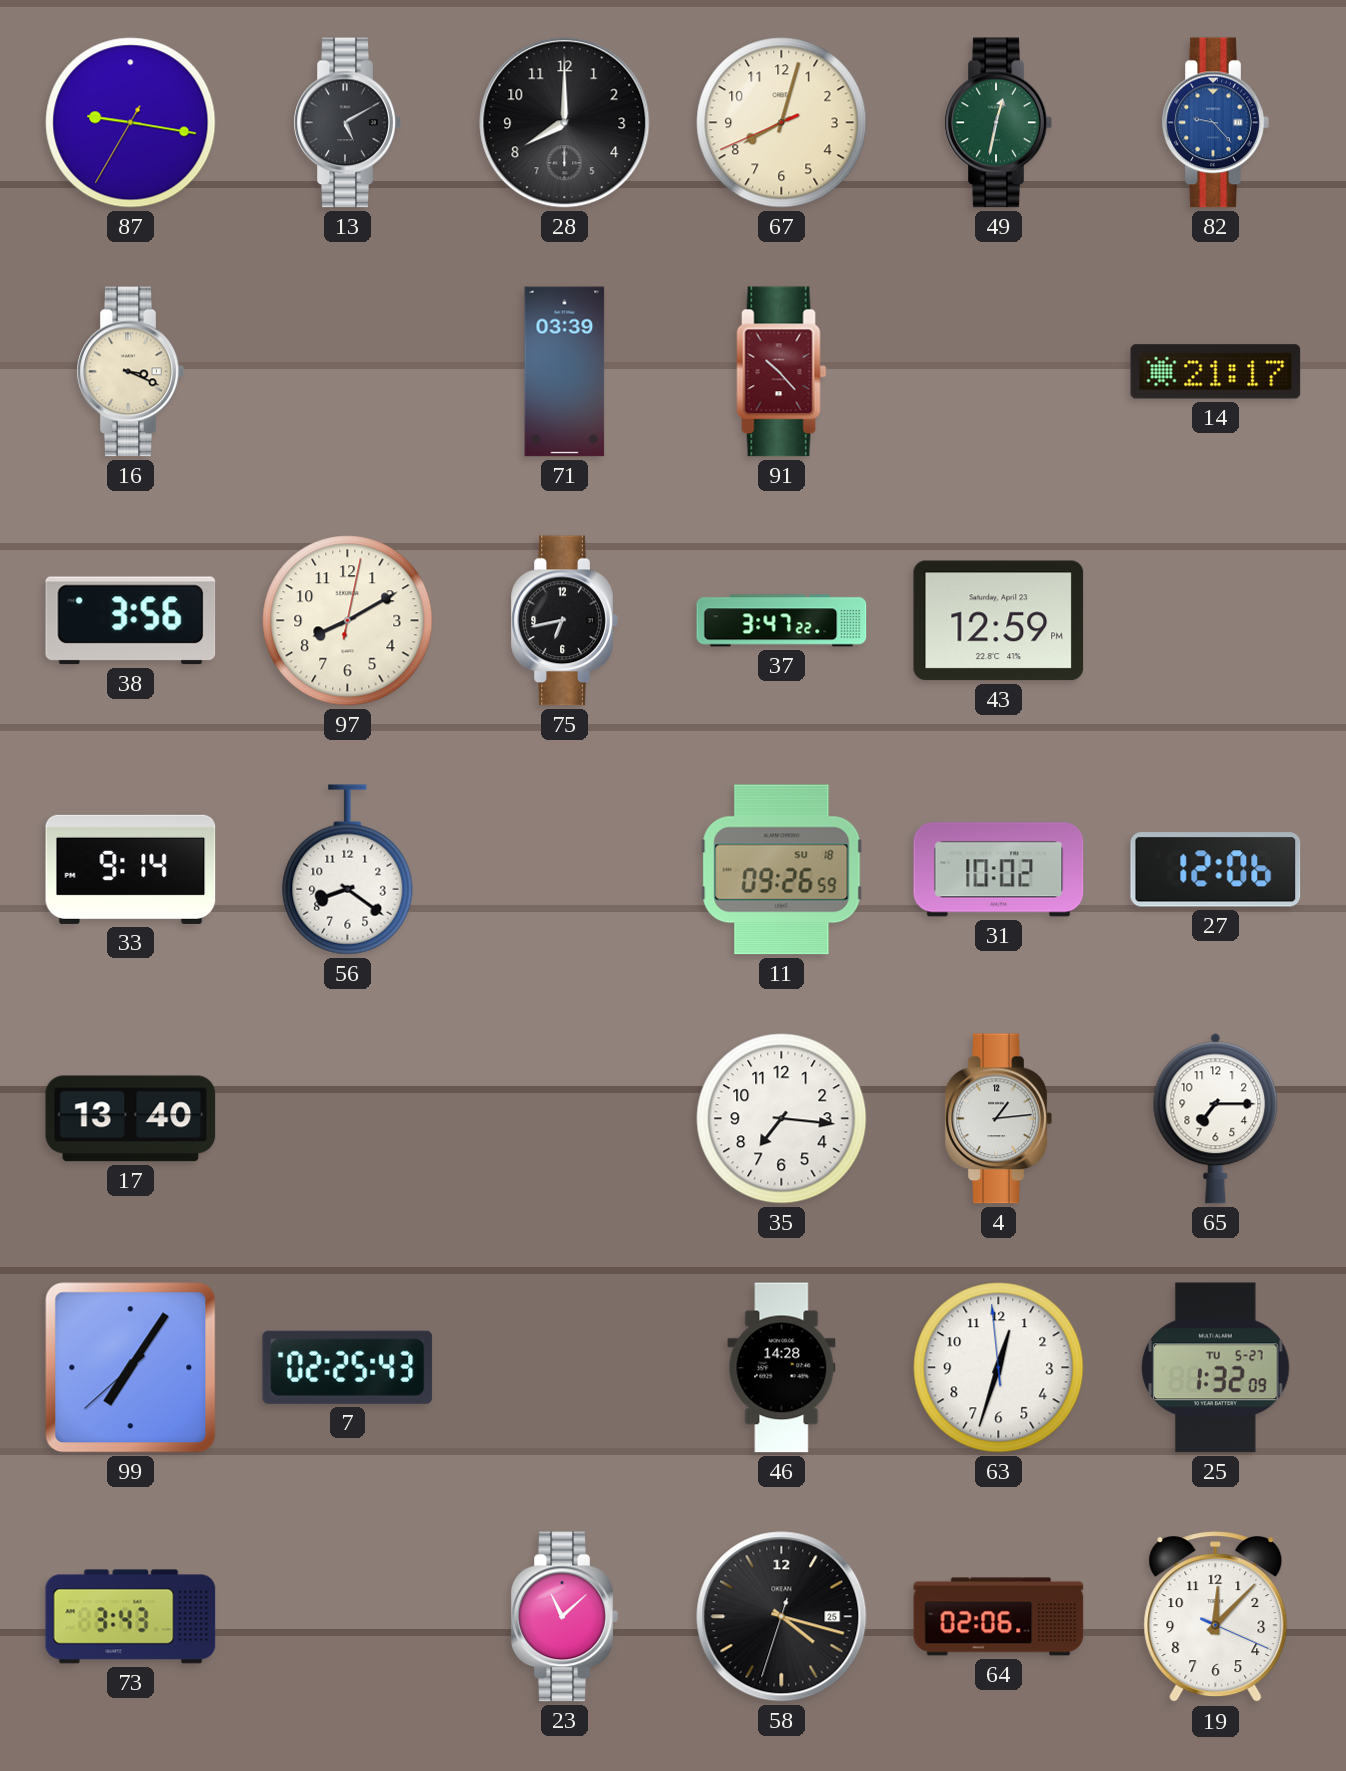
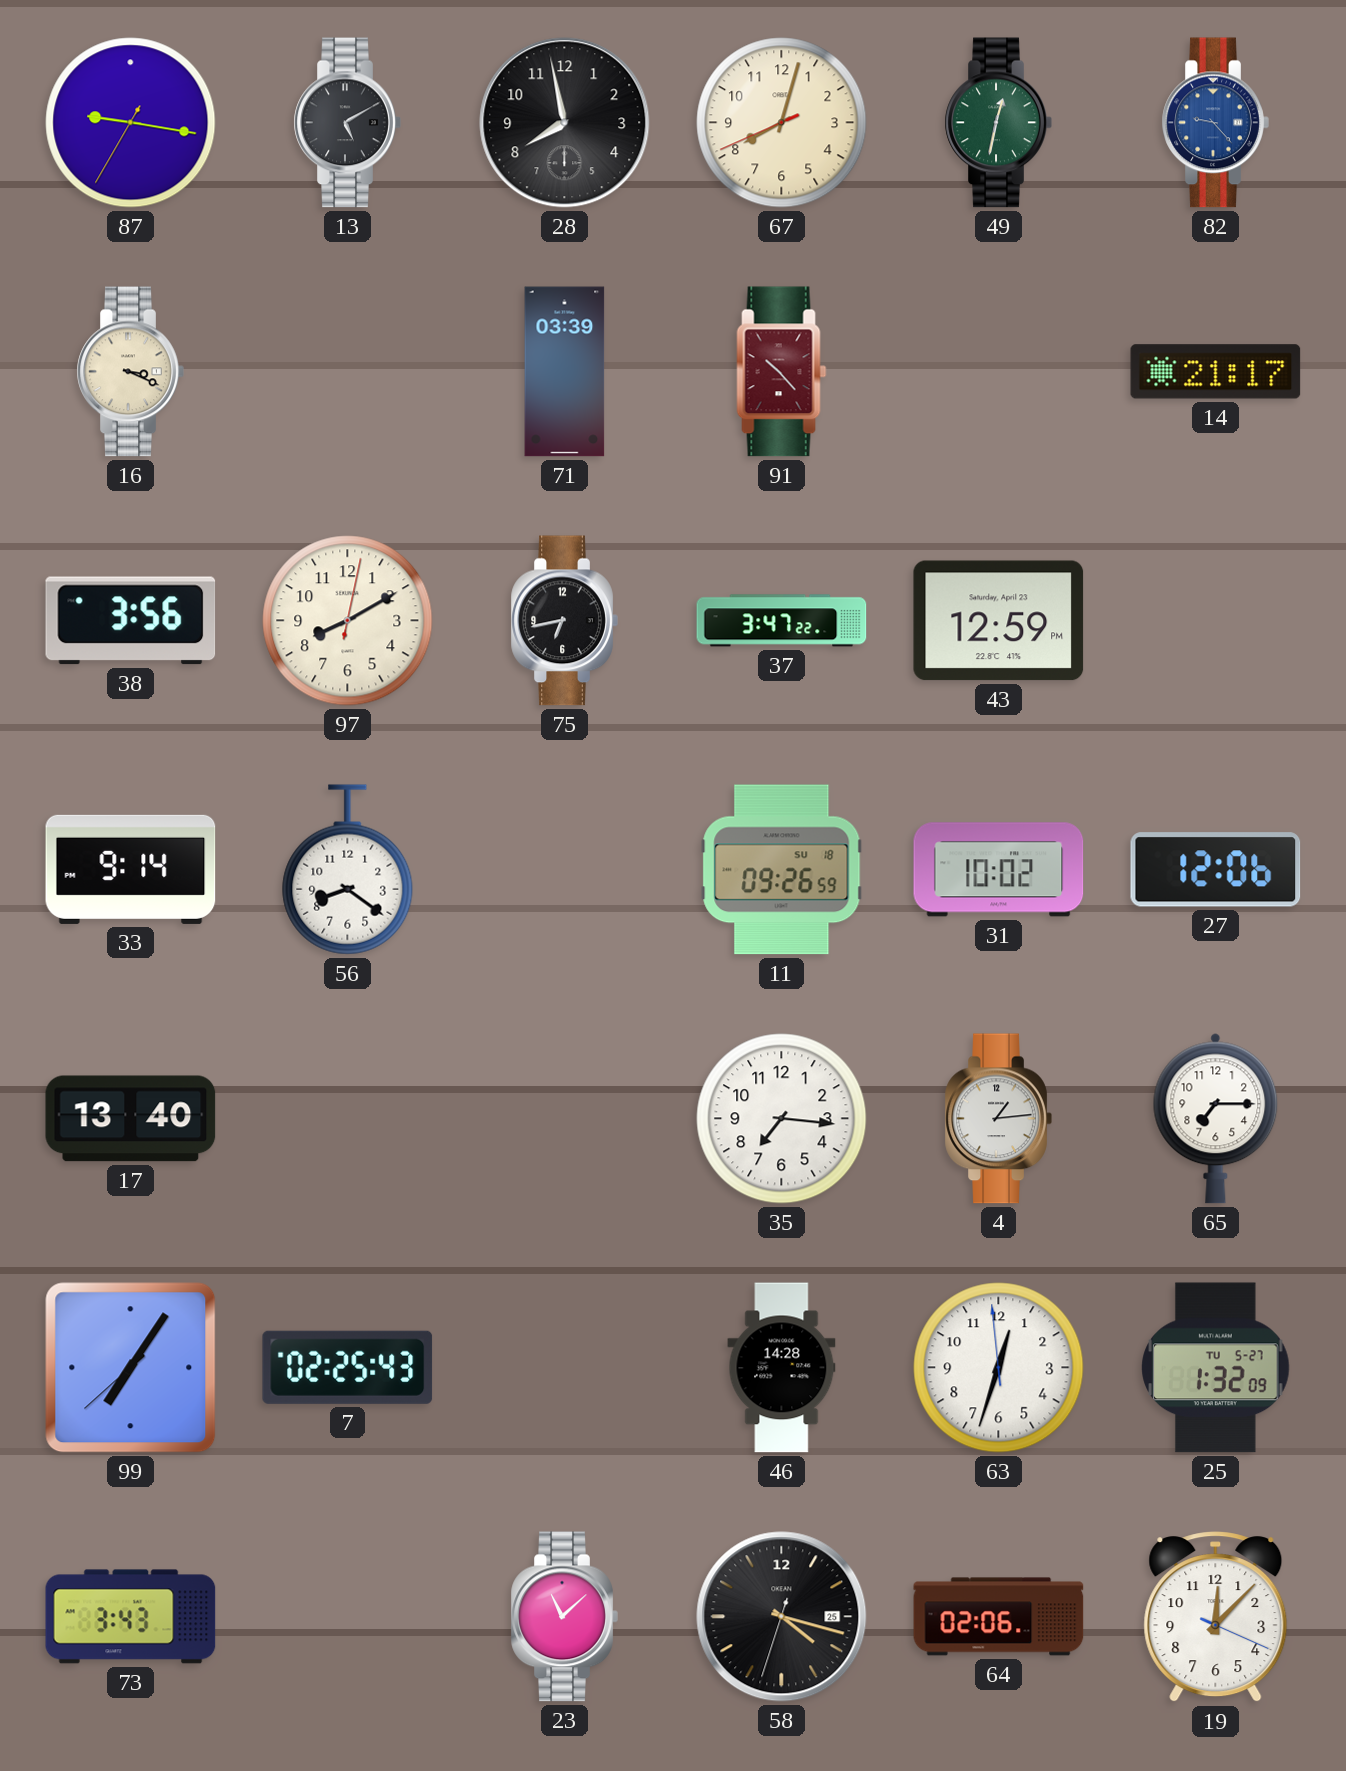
28: 8:00 -> 7:58
